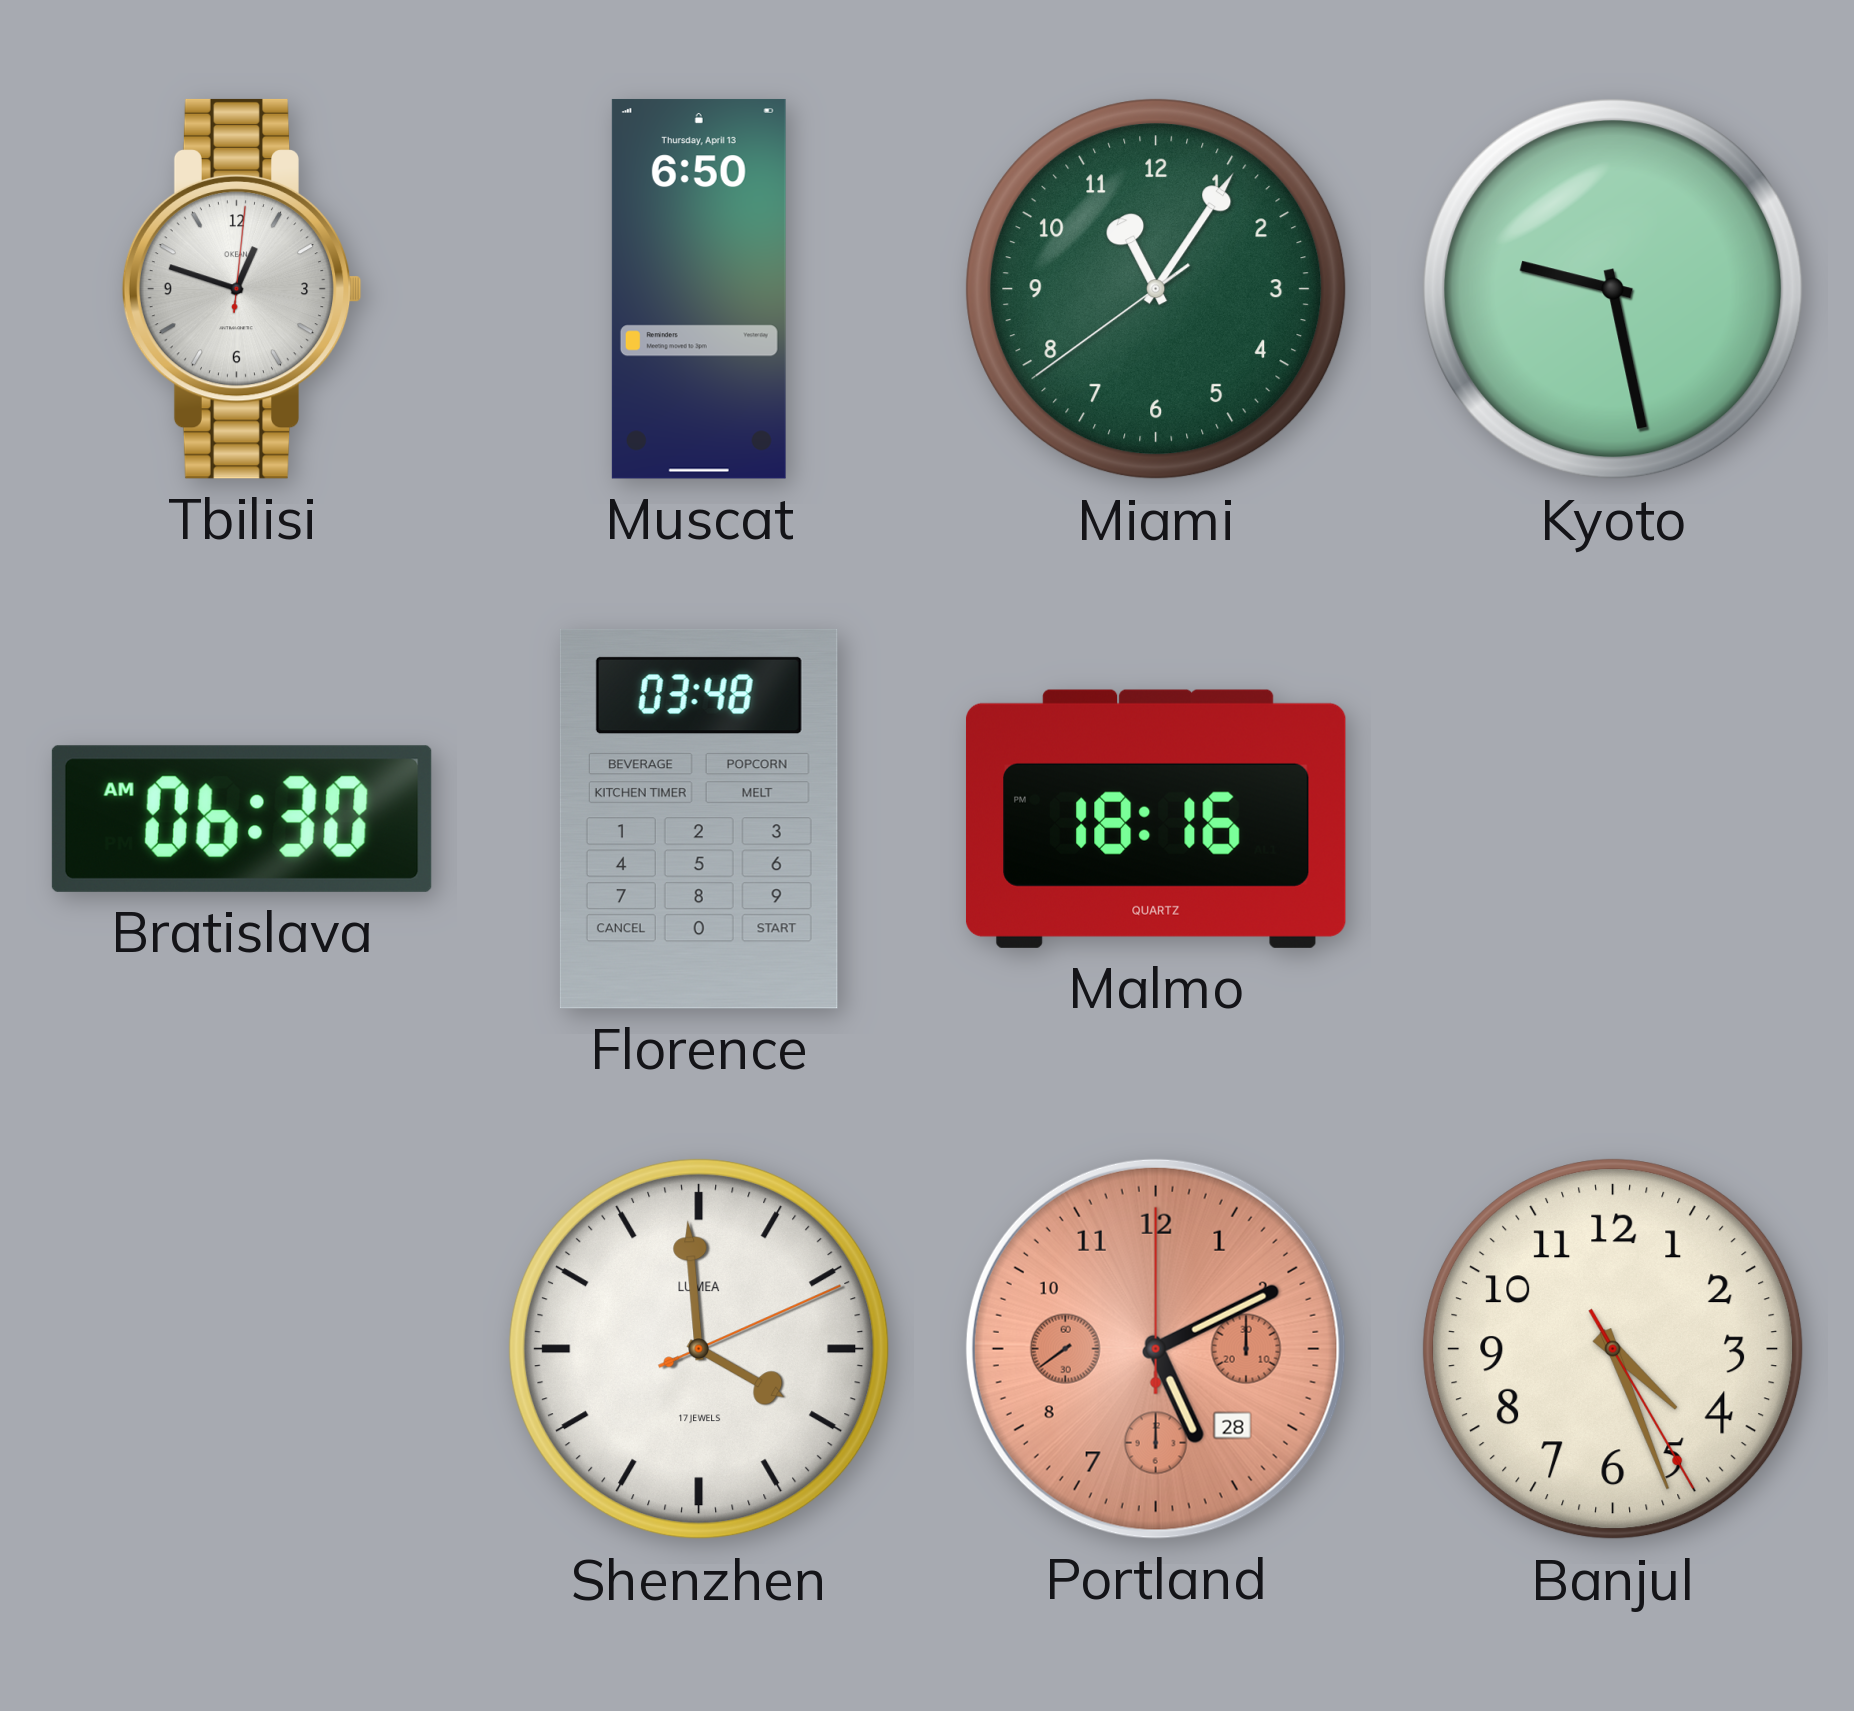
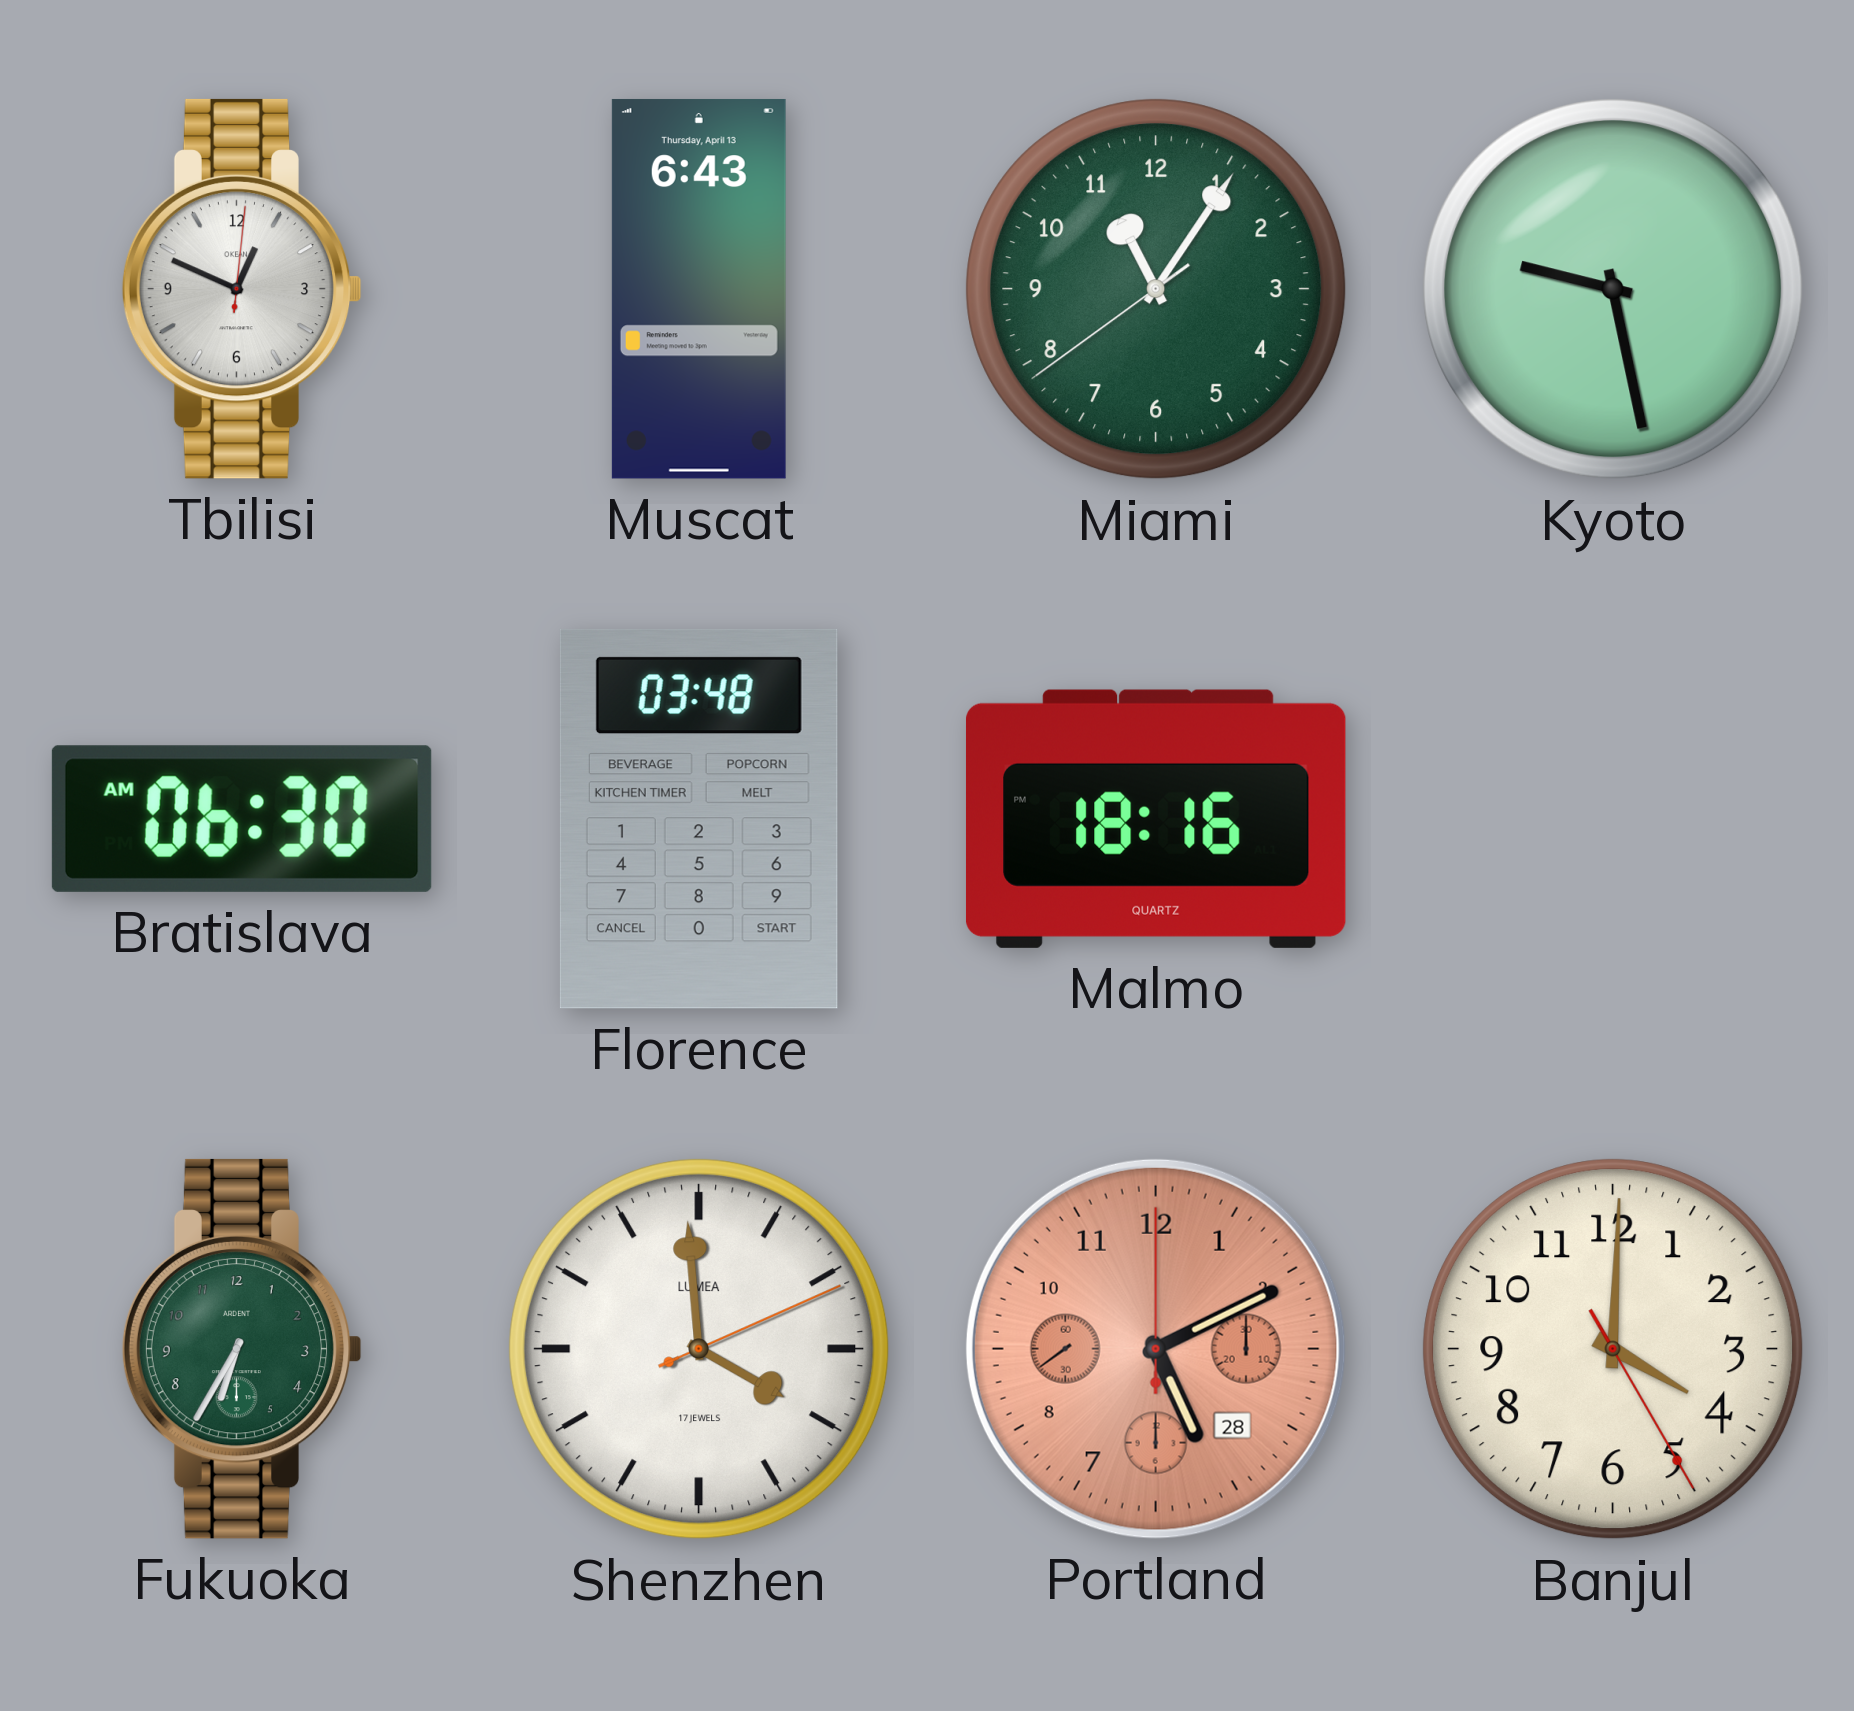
Tbilisi: 12:48 -> 12:49
Muscat: 6:50 -> 6:43
Fukuoka: none -> 6:35
Banjul: 4:26 -> 4:00
